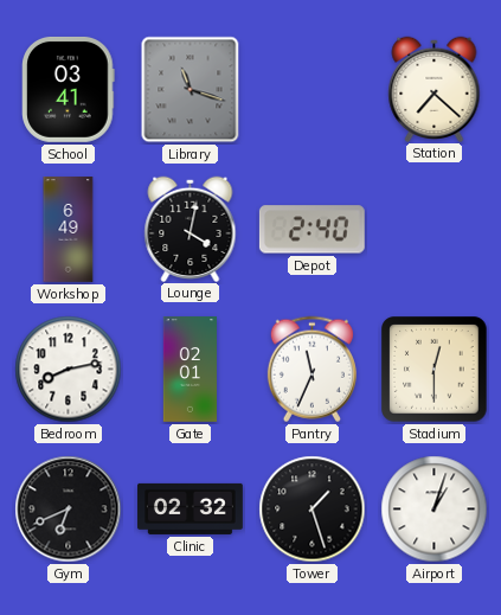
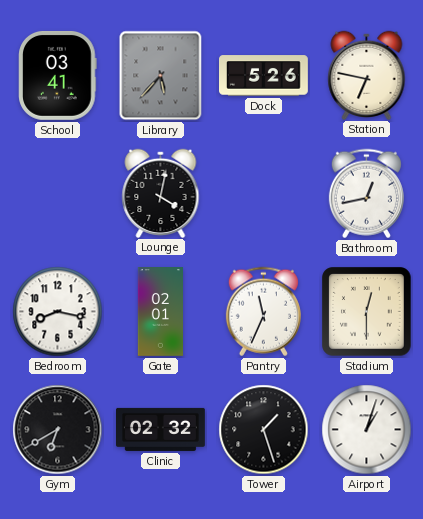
Library: 11:18 -> 5:37
Dock: none -> 5:26
Station: 7:22 -> 6:47
Workshop: 6:49 -> none
Depot: 2:40 -> none
Bathroom: none -> 12:43
Bedroom: 8:13 -> 8:17
Gym: 6:41 -> 6:40
